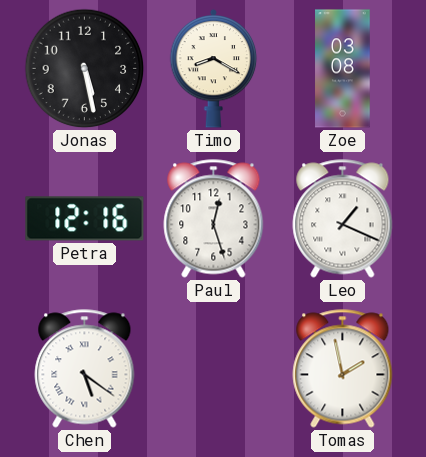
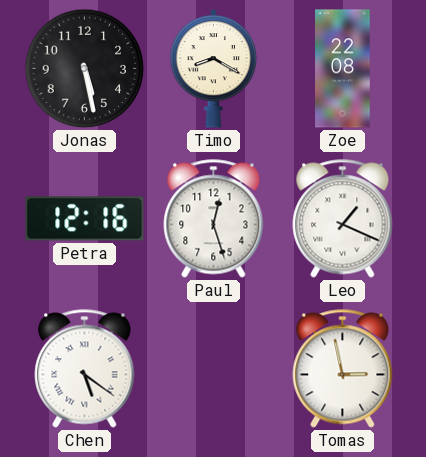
Zoe: 03:08 -> 22:08
Tomas: 1:58 -> 2:58
